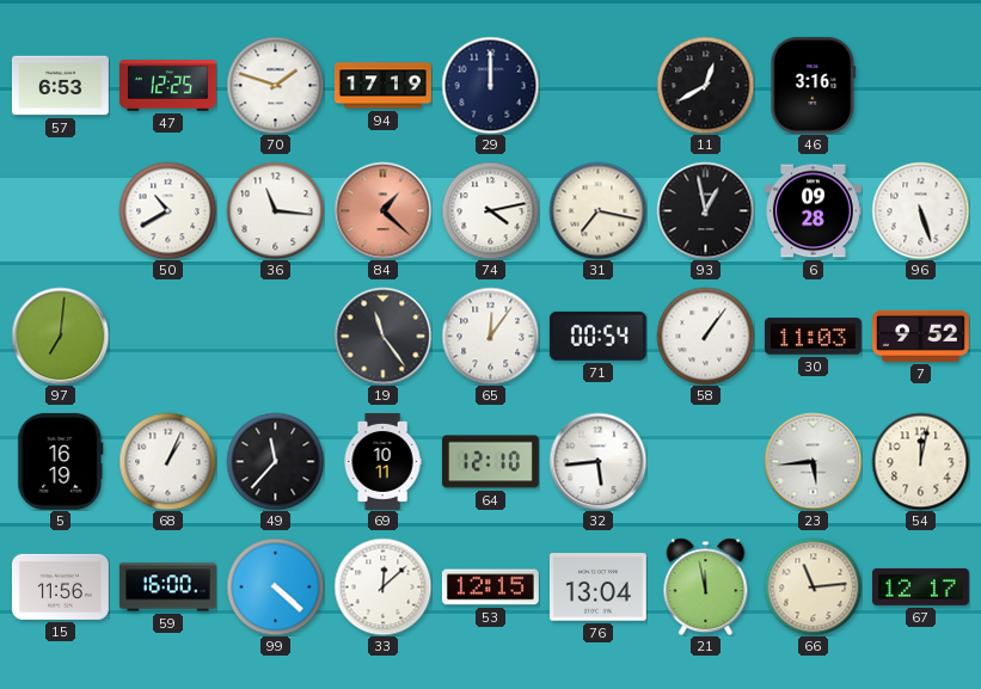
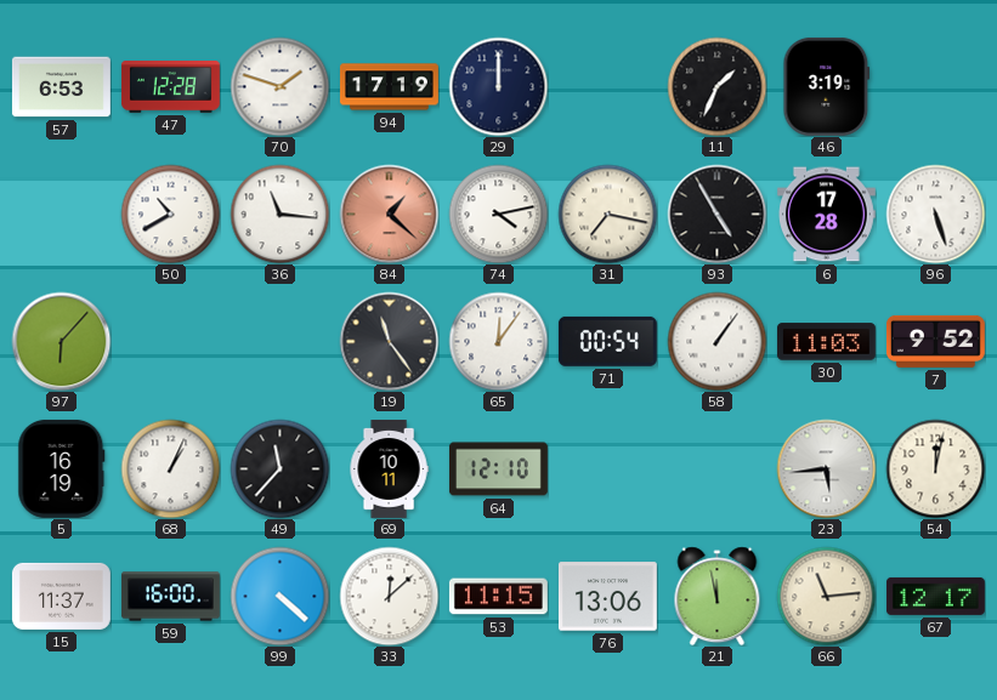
47: 12:25 -> 12:28
11: 12:40 -> 1:34
46: 3:16 -> 3:19
93: 12:58 -> 4:55
6: 09:28 -> 17:28
97: 7:01 -> 6:07
32: 5:44 -> none
15: 11:56 -> 11:37
53: 12:15 -> 11:15
76: 13:04 -> 13:06
